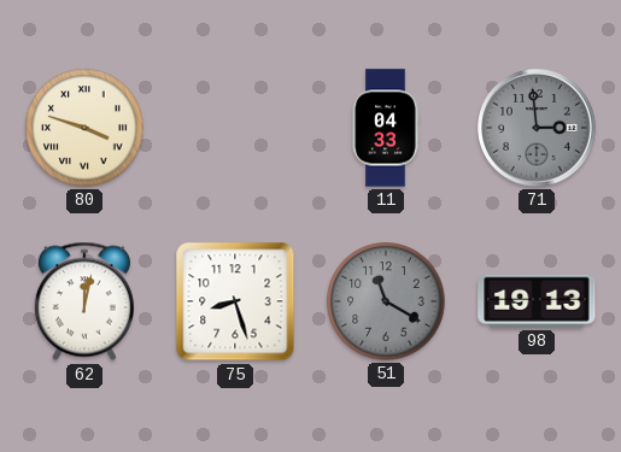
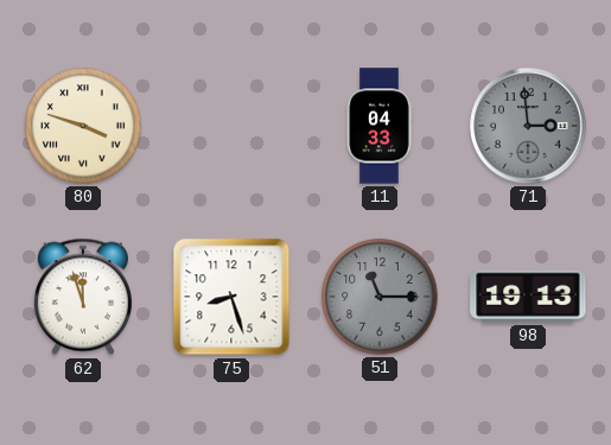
62: 12:02 -> 11:57
51: 11:20 -> 11:15
